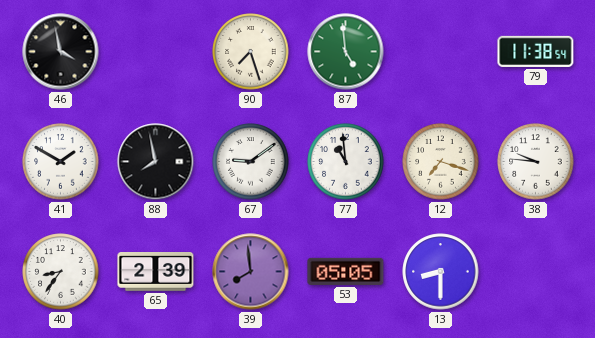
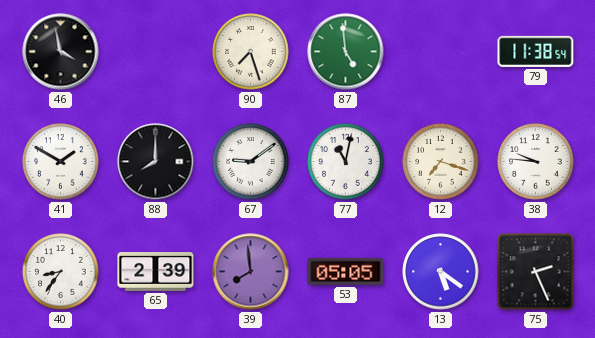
88: 7:58 -> 8:00
77: 10:59 -> 11:02
13: 8:30 -> 5:21
75: none -> 2:26
